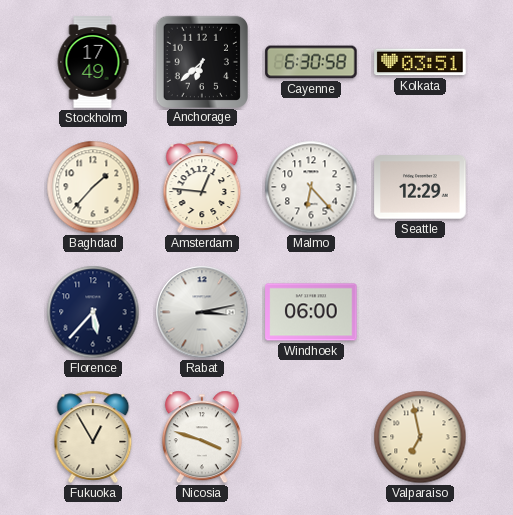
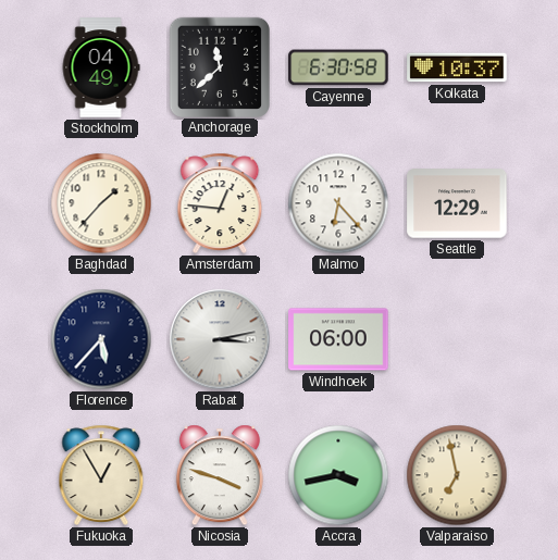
Stockholm: 17:49 -> 04:49
Anchorage: 6:38 -> 11:38
Kolkata: 03:51 -> 10:37
Accra: none -> 3:43
